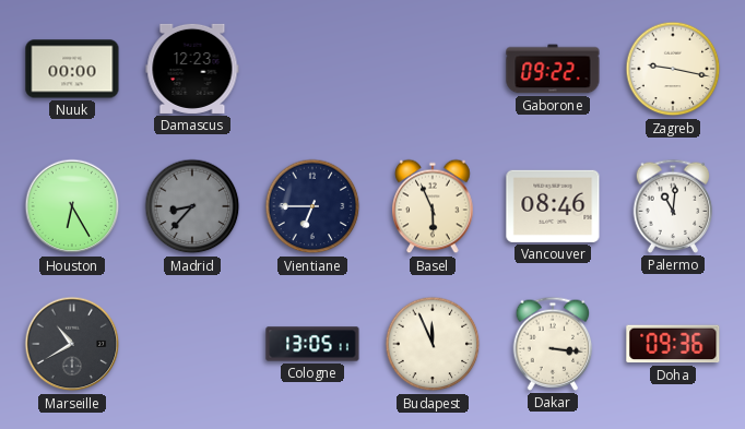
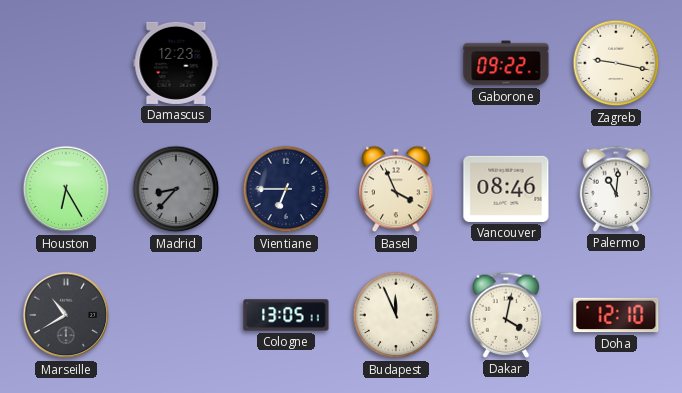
Nuuk: 00:00 -> none
Basel: 5:56 -> 3:56
Dakar: 3:16 -> 4:02
Doha: 09:36 -> 12:10
